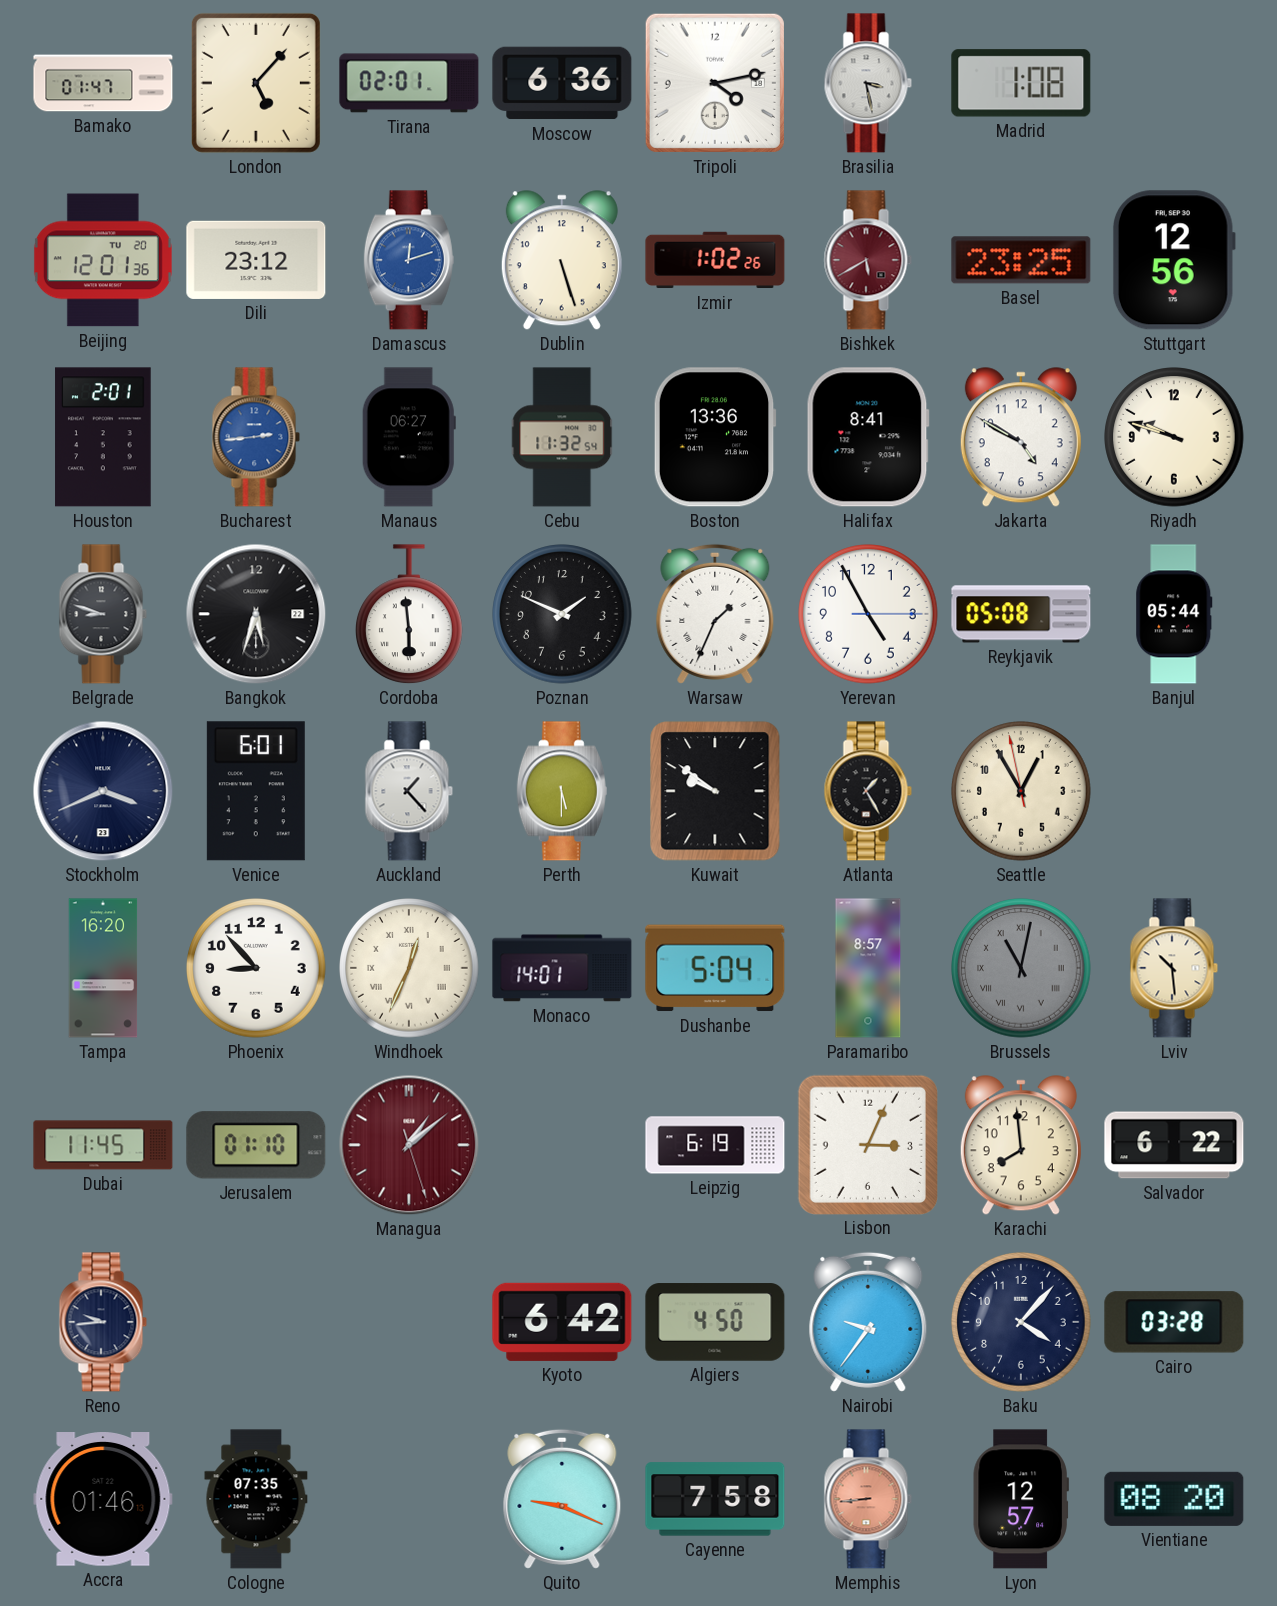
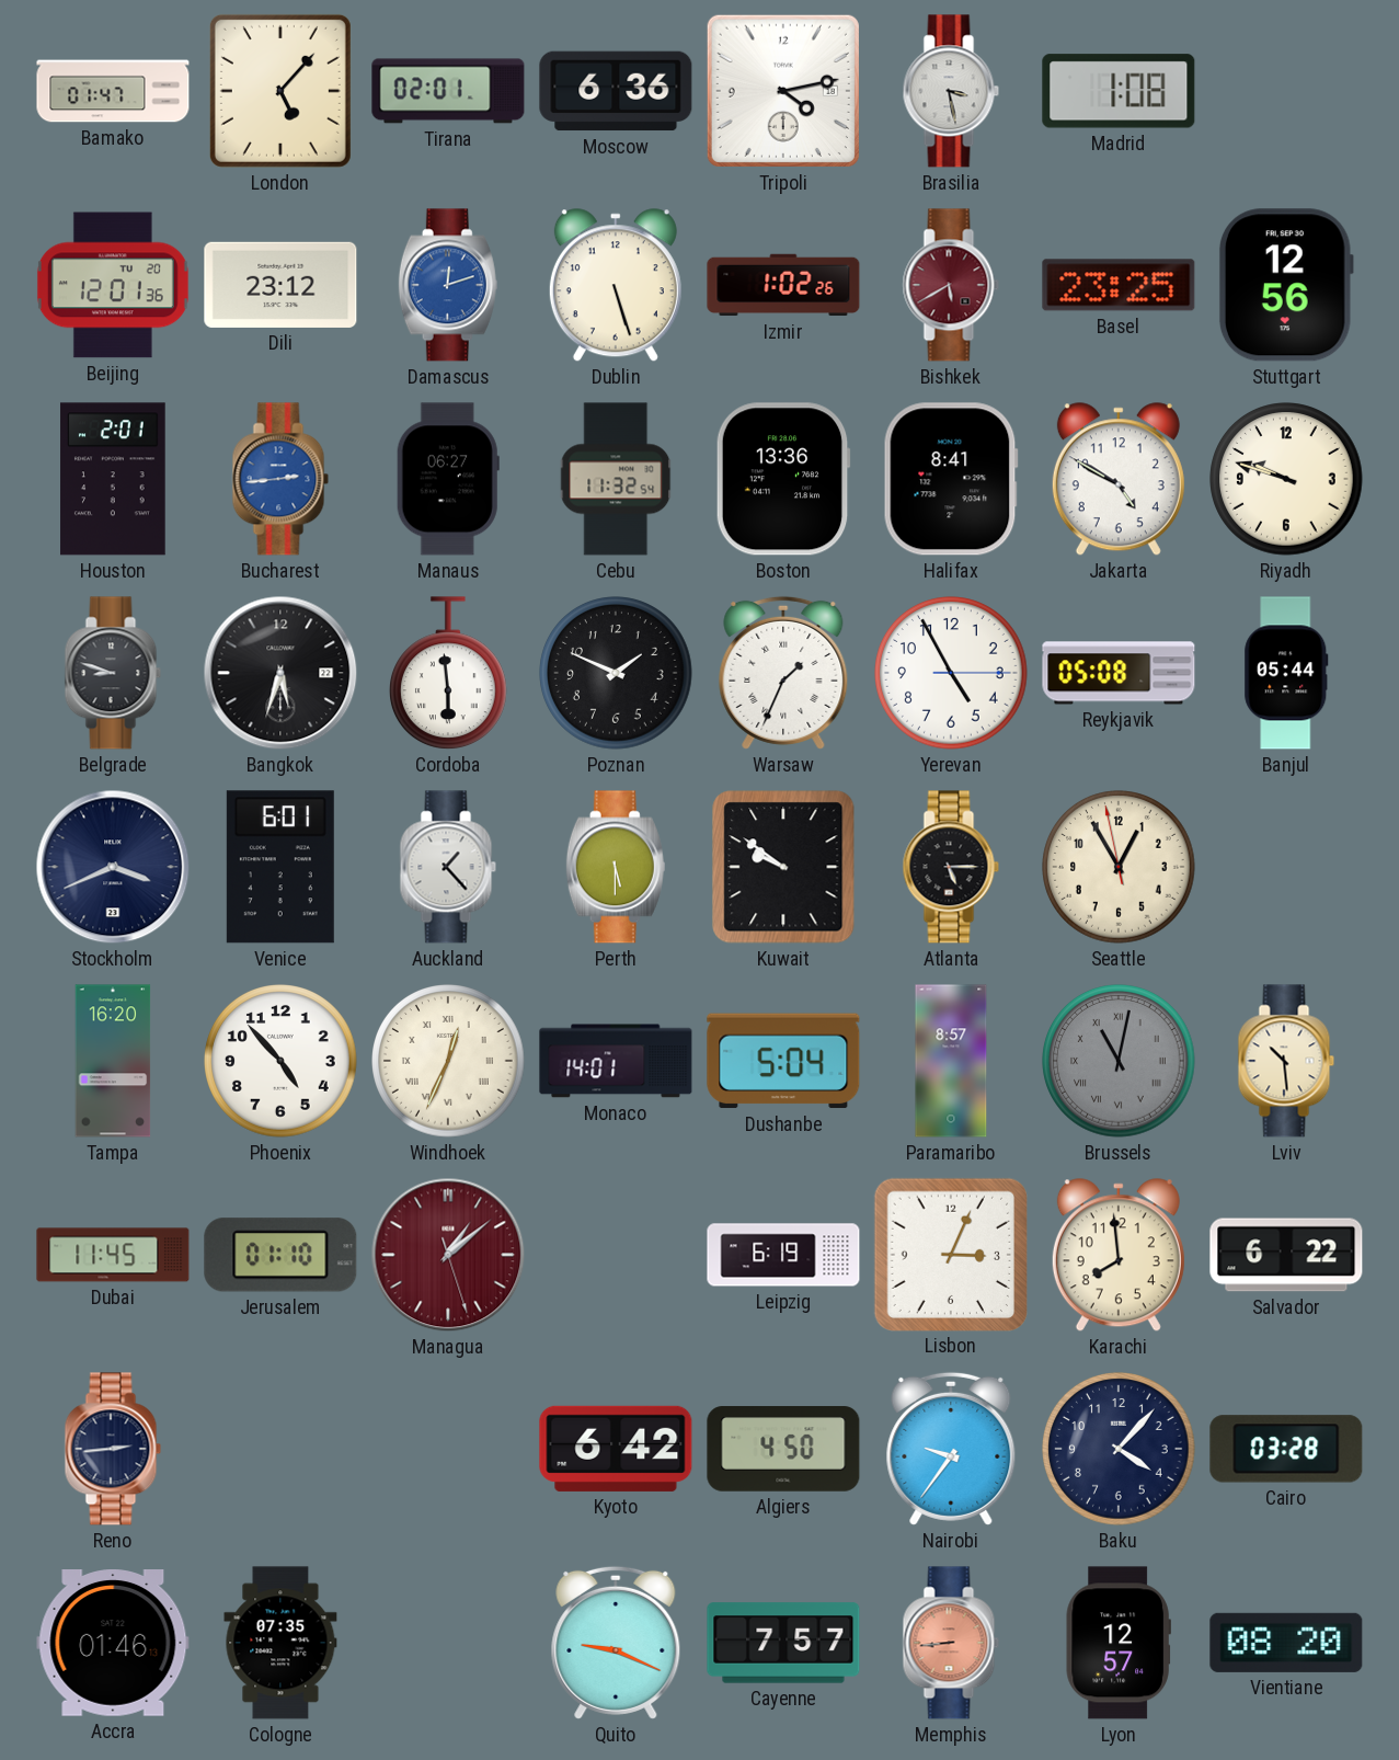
Atlanta: 1:25 -> 5:15
Phoenix: 8:53 -> 4:53
Reno: 9:44 -> 2:44
Cayenne: 7:58 -> 7:57
